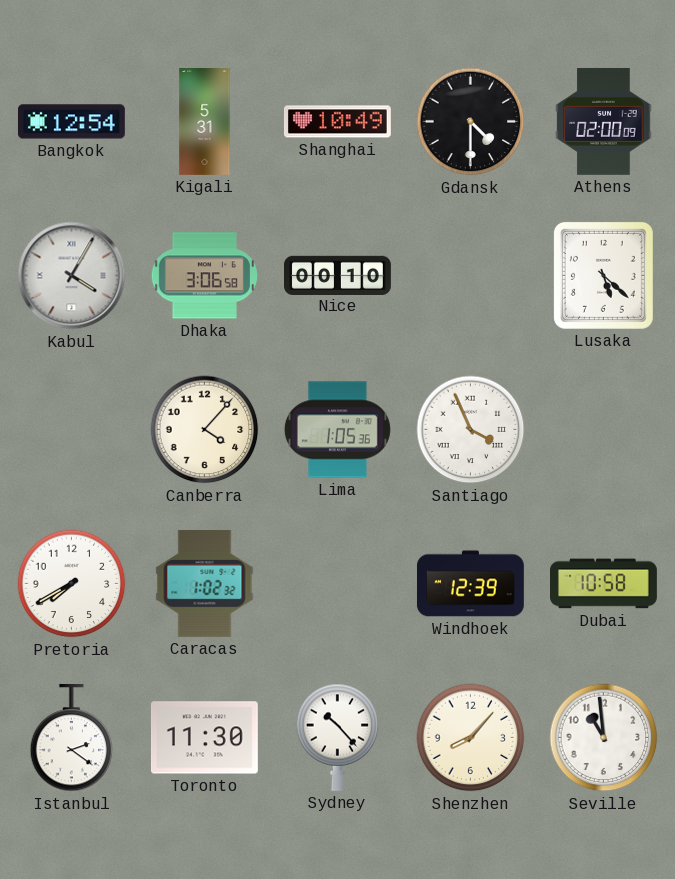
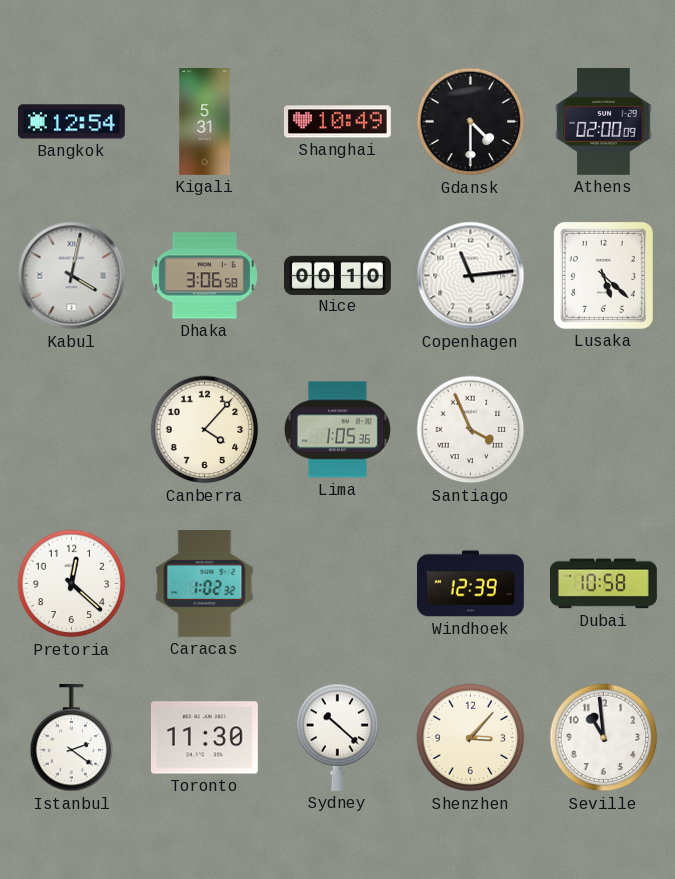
Kabul: 4:05 -> 4:02
Copenhagen: none -> 11:14
Pretoria: 7:40 -> 12:22
Sydney: 10:23 -> 10:22
Shenzhen: 8:07 -> 3:07
